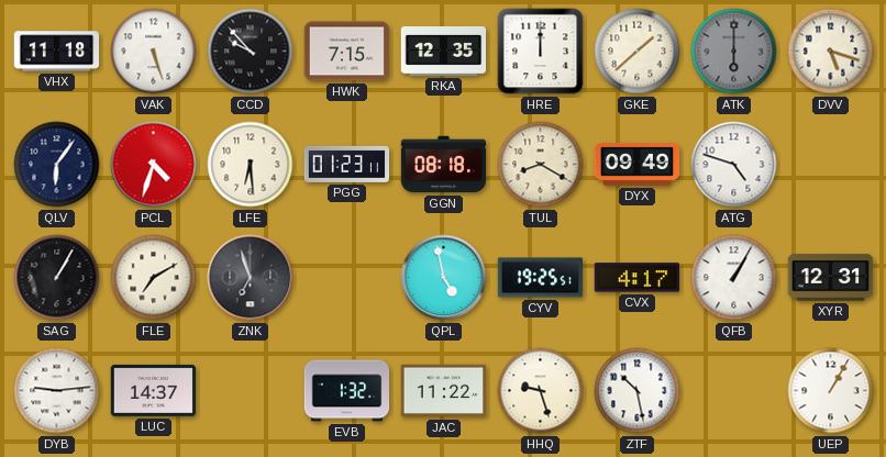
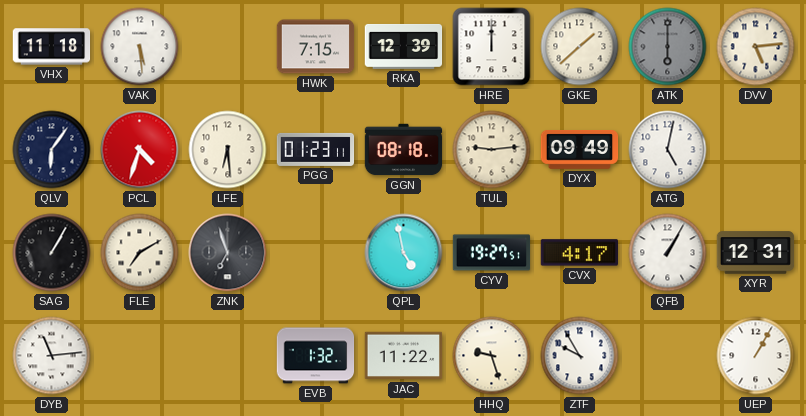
VAK: 5:27 -> 5:29
CCD: 9:53 -> none
RKA: 12:35 -> 12:39
DVV: 5:18 -> 5:14
TUL: 8:20 -> 9:14
ATG: 4:48 -> 5:02
CYV: 19:25 -> 19:27
DYB: 9:14 -> 11:14
LUC: 14:37 -> none
ZTF: 10:28 -> 9:55
